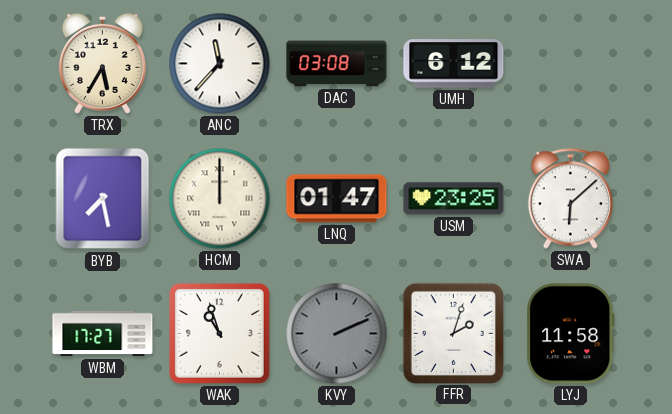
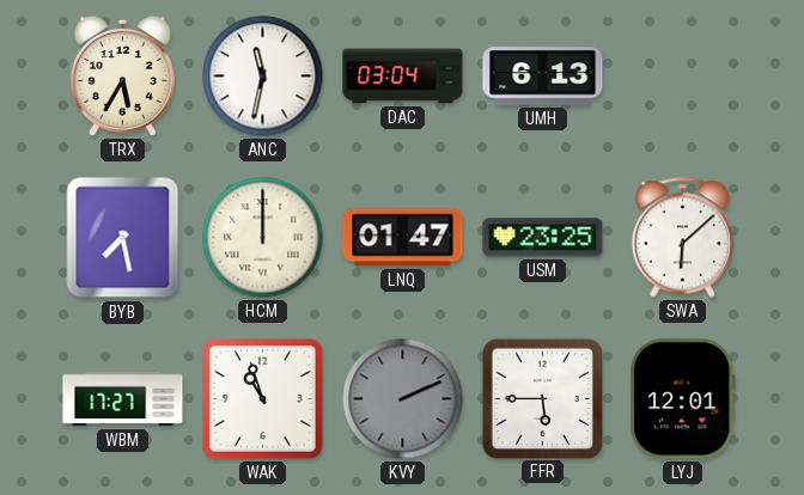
ANC: 11:37 -> 11:32
DAC: 03:08 -> 03:04
UMH: 6:12 -> 6:13
FFR: 2:03 -> 5:45
LYJ: 11:58 -> 12:01
